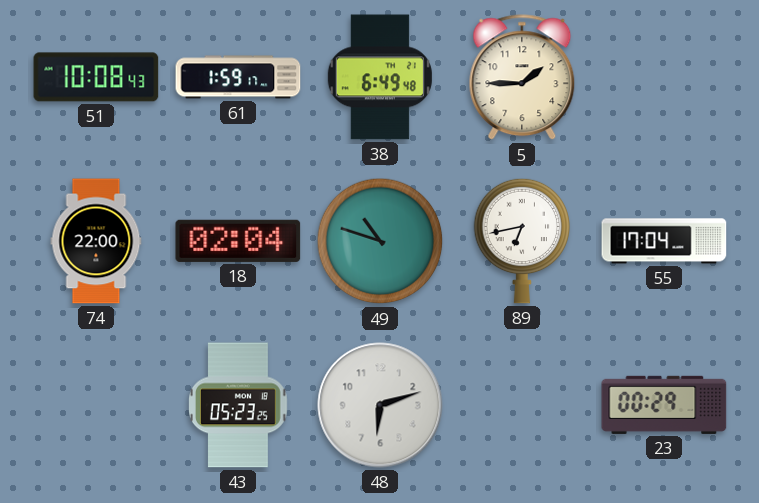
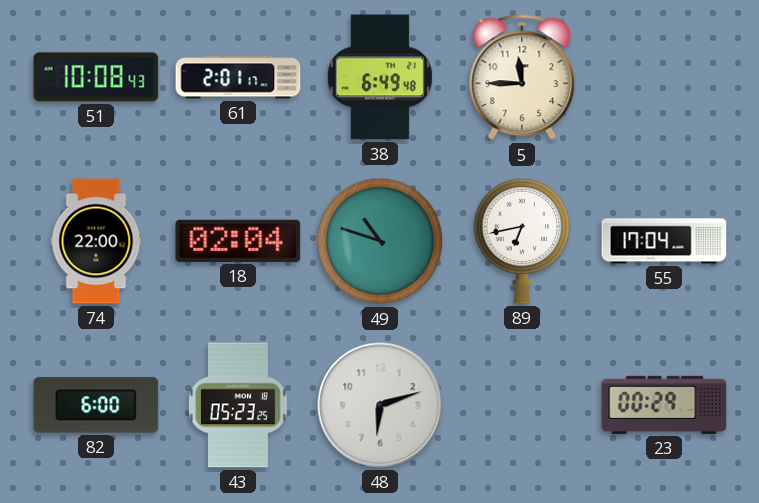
61: 1:59 -> 2:01
5: 1:45 -> 11:45
82: none -> 6:00
